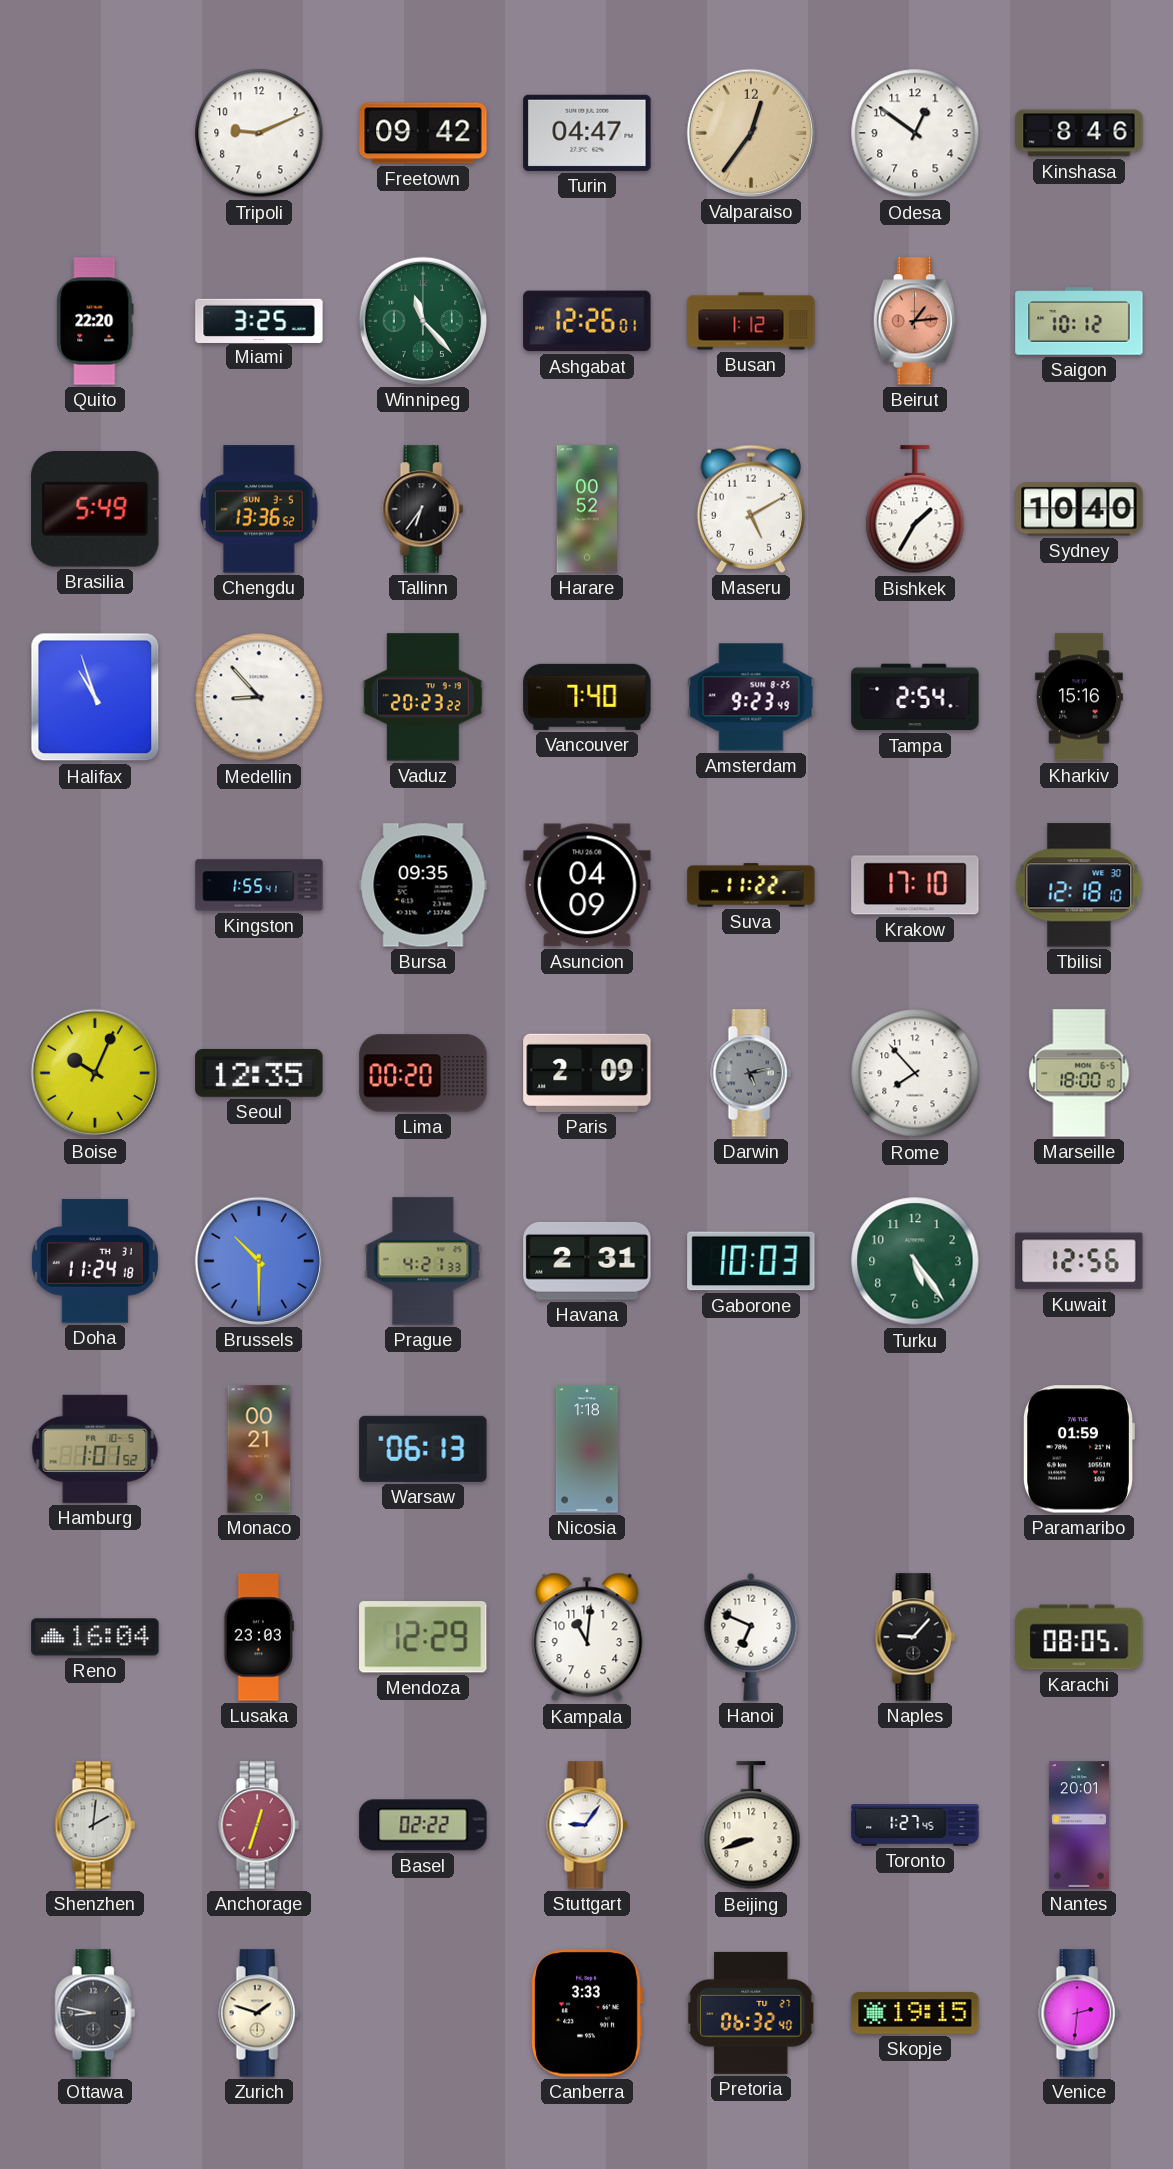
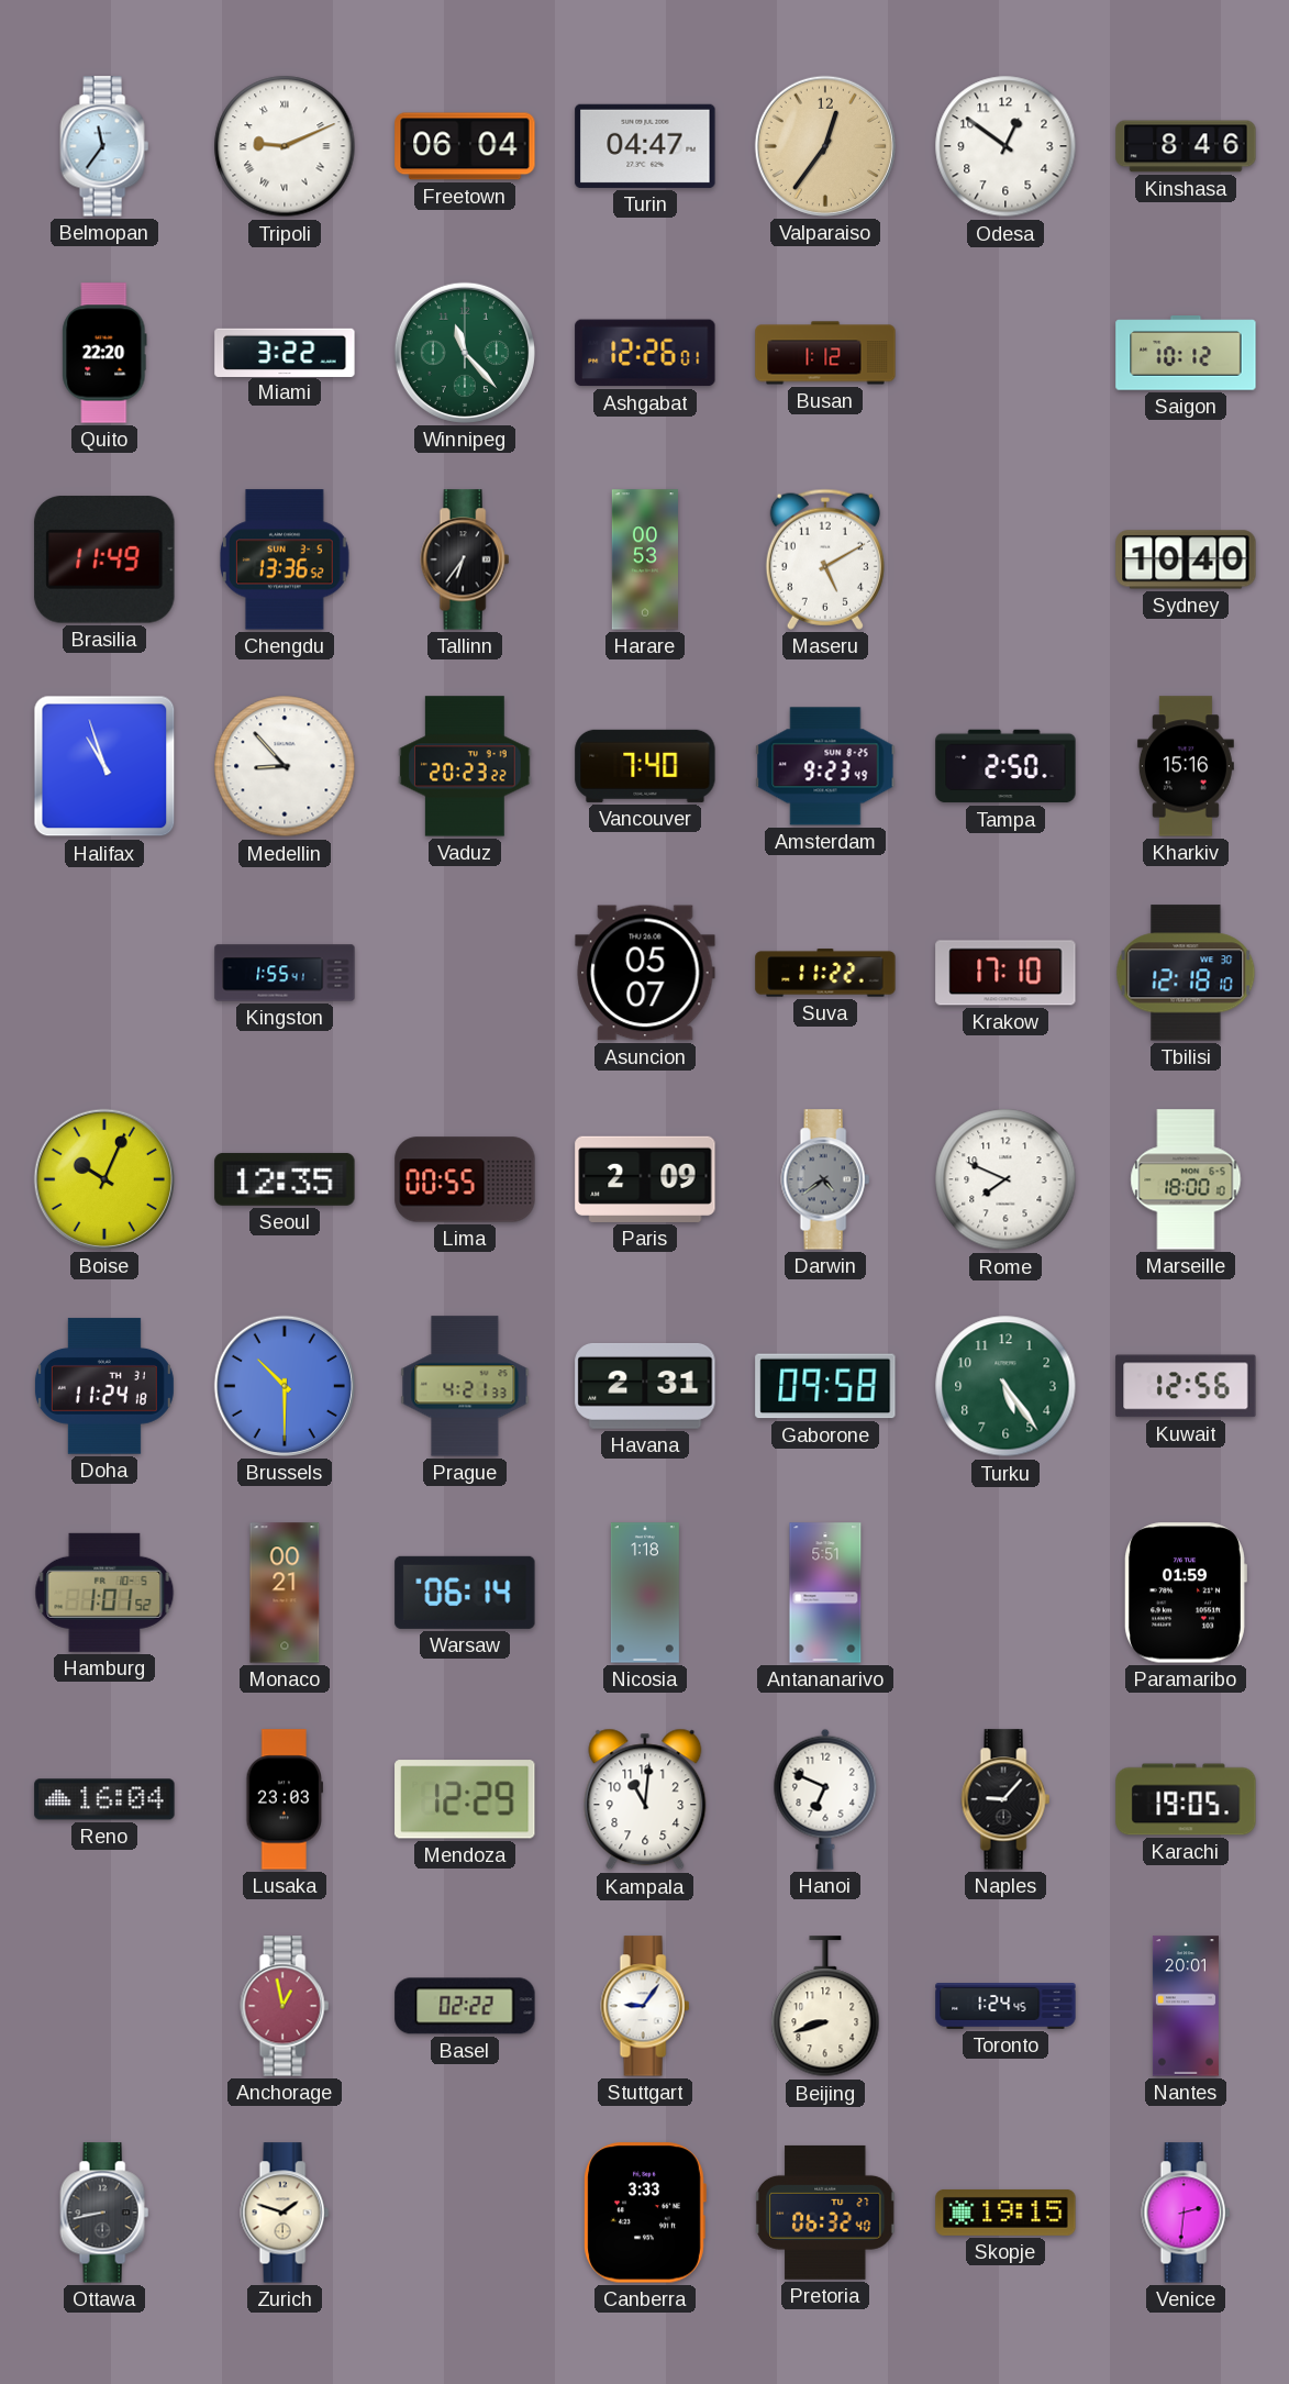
Belmopan: none -> 11:36
Tripoli numerals: Arabic -> Roman
Freetown: 09:42 -> 06:04
Miami: 3:25 -> 3:22
Beirut: 1:14 -> none
Brasilia: 5:49 -> 11:49
Harare: 00:52 -> 00:53
Bishkek: 1:35 -> none
Tampa: 2:54 -> 2:50
Bursa: 09:35 -> none
Asuncion: 04:09 -> 05:07
Lima: 00:20 -> 00:55
Darwin: 5:13 -> 4:39
Rome: 7:53 -> 7:49
Gaborone: 10:03 -> 09:58
Warsaw: 06:13 -> 06:14
Antananarivo: none -> 5:51
Karachi: 08:05 -> 19:05
Shenzhen: 2:01 -> none
Anchorage: 12:33 -> 12:58
Toronto: 1:27 -> 1:24
Ottawa: 8:47 -> 8:43
